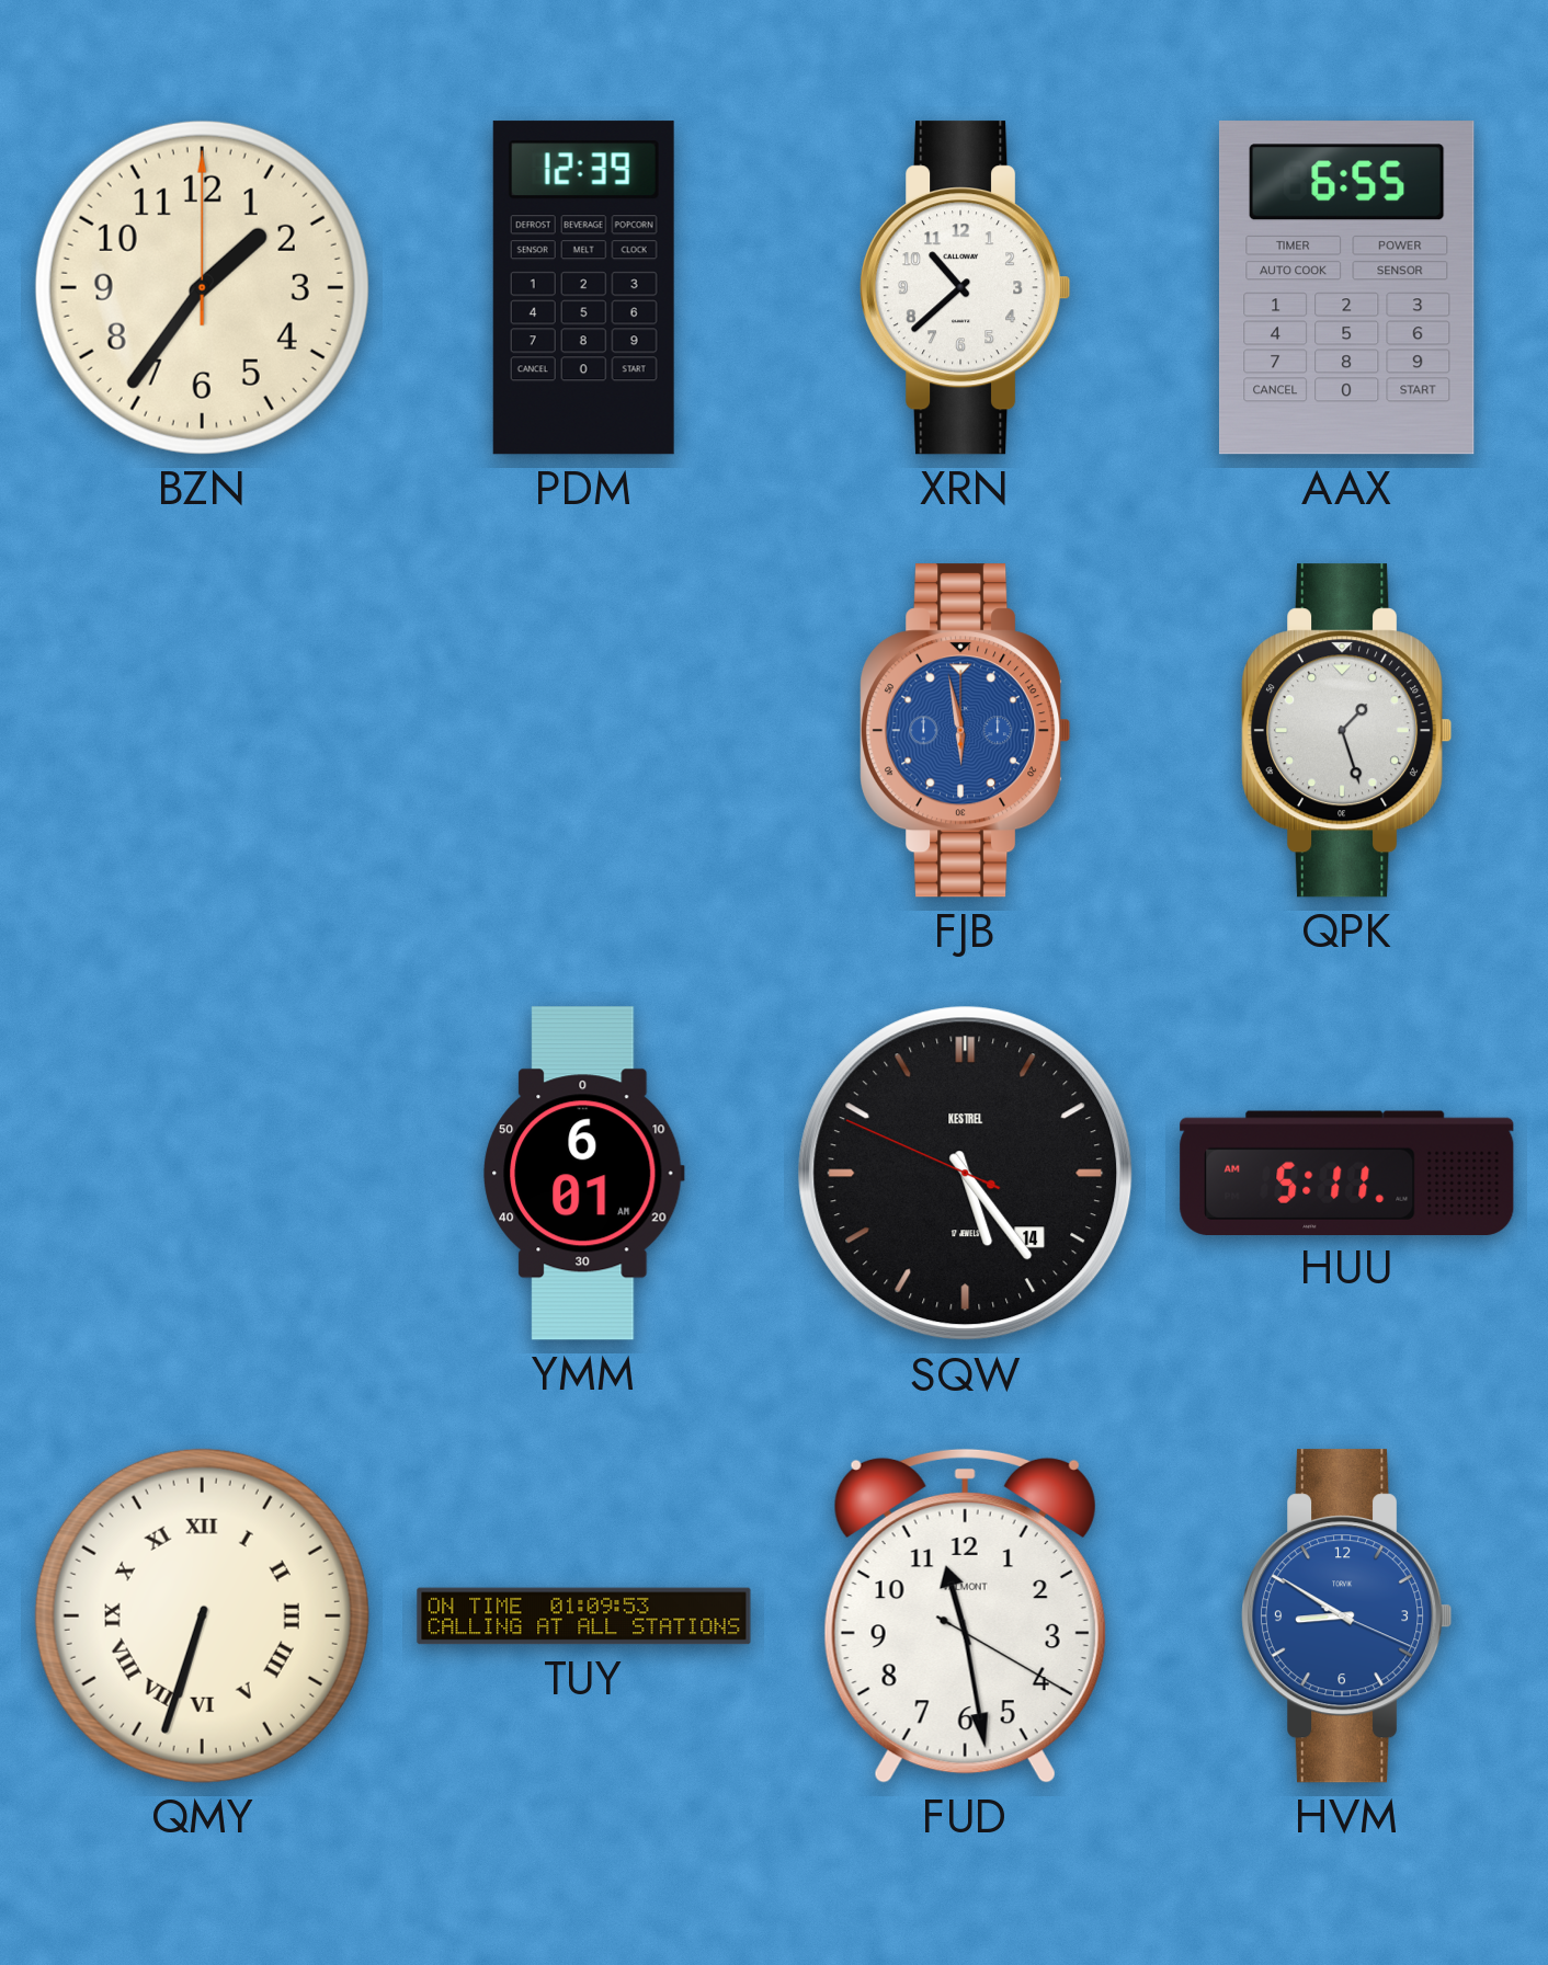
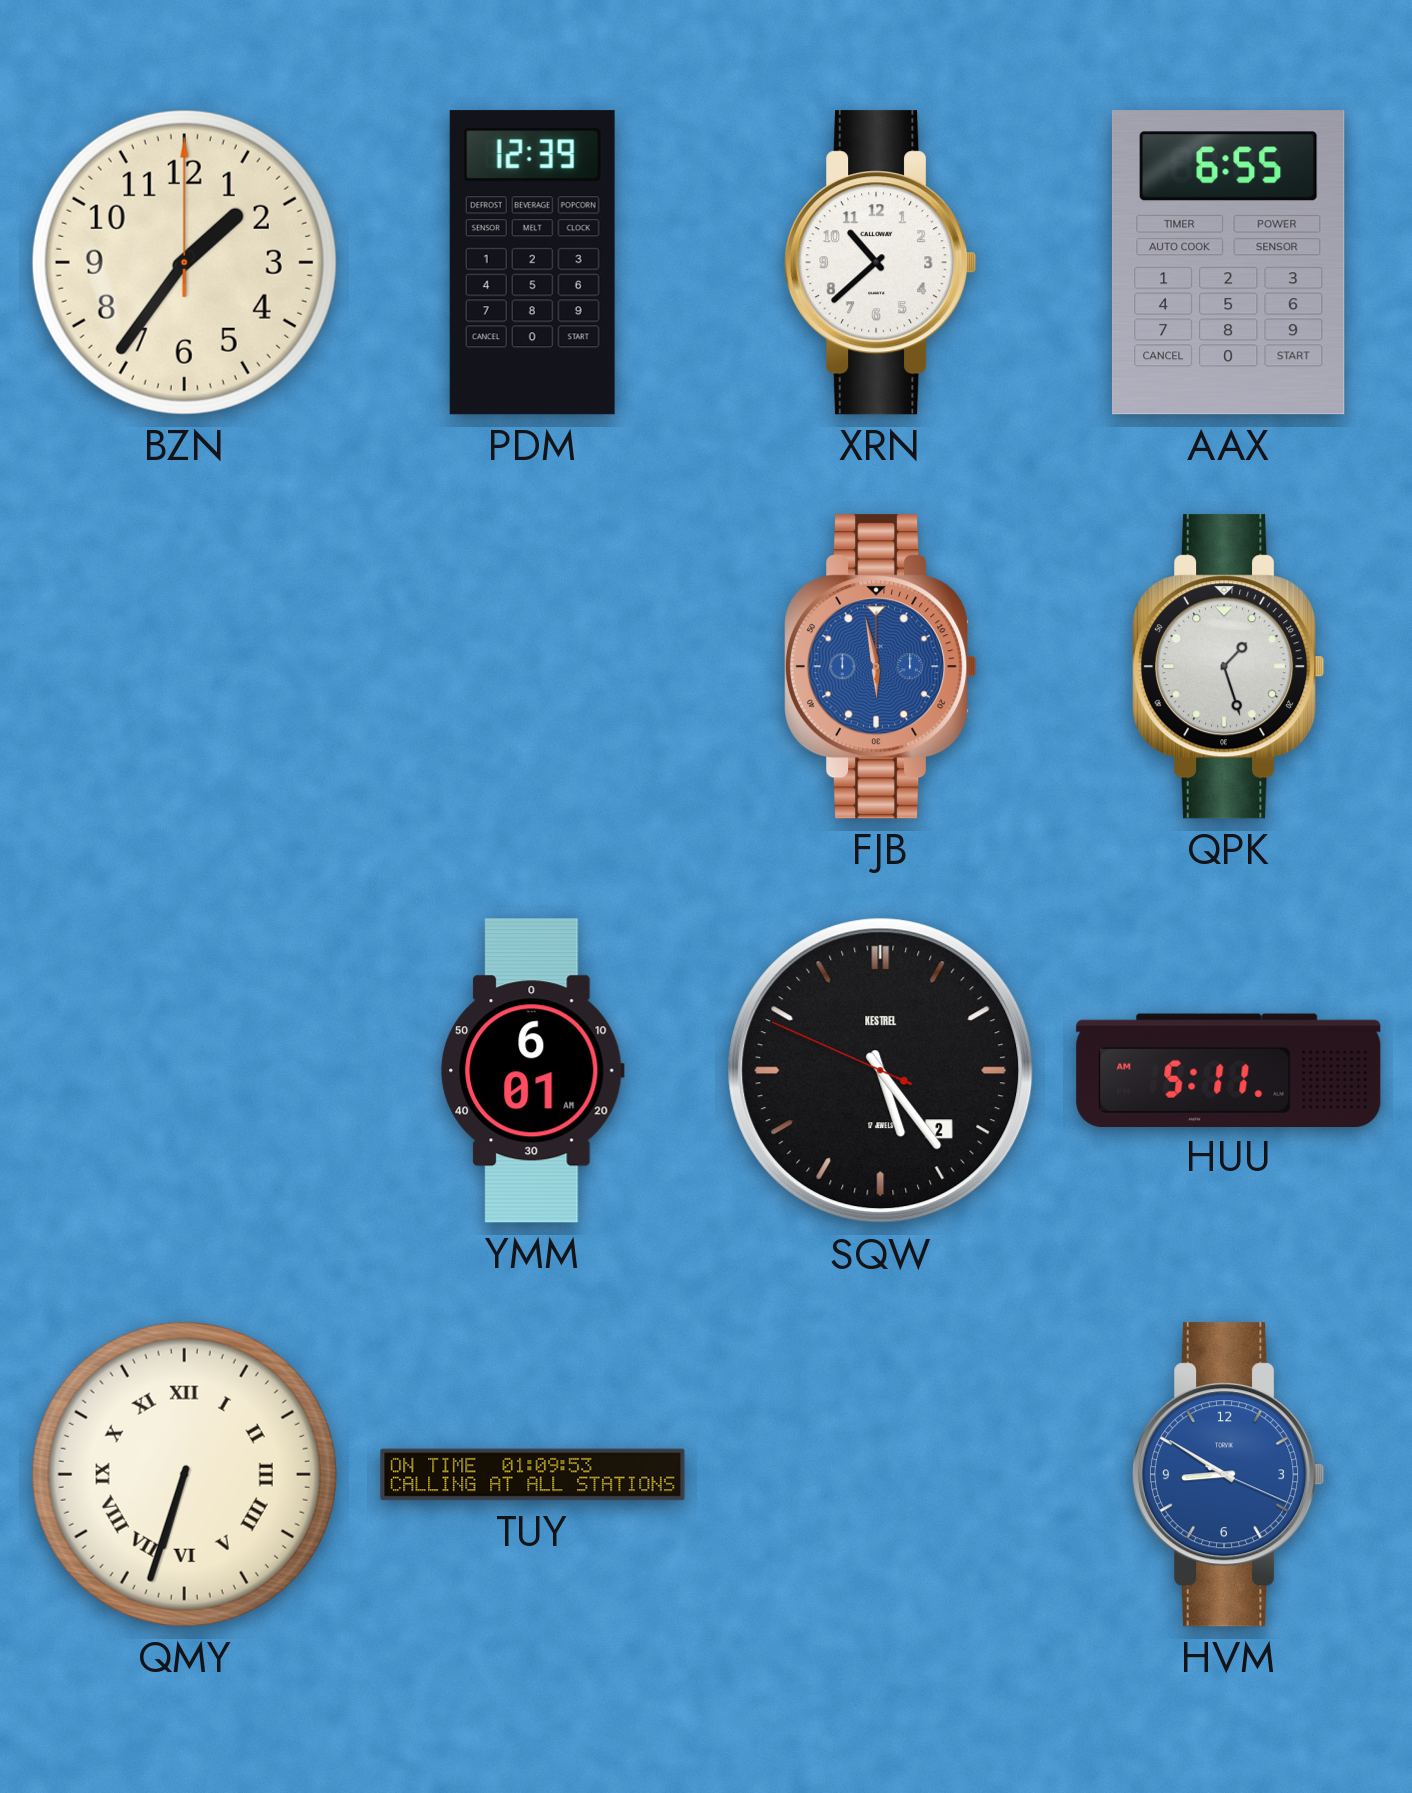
SQW date: 14 -> 2
FUD: 11:28 -> none
